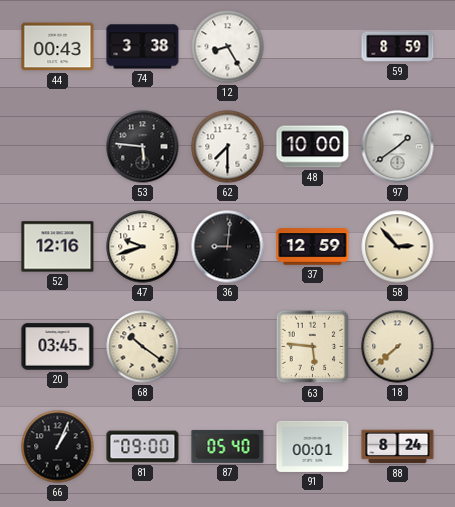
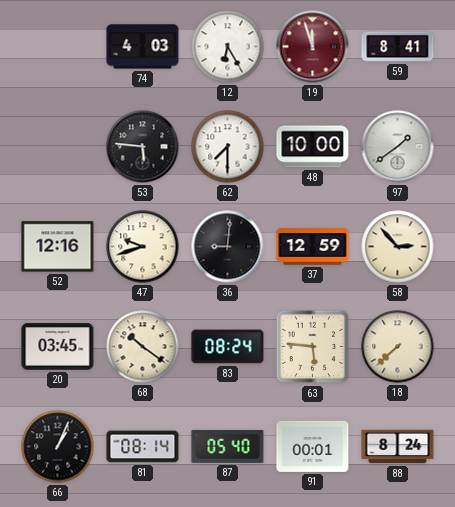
44: 00:43 -> none
74: 3:38 -> 4:03
12: 8:25 -> 6:25
19: none -> 11:57
59: 8:59 -> 8:41
83: none -> 08:24
81: 09:00 -> 08:14
